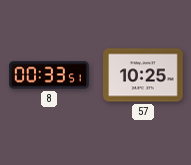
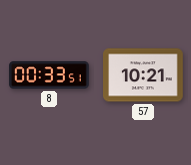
57: 10:25 -> 10:21
